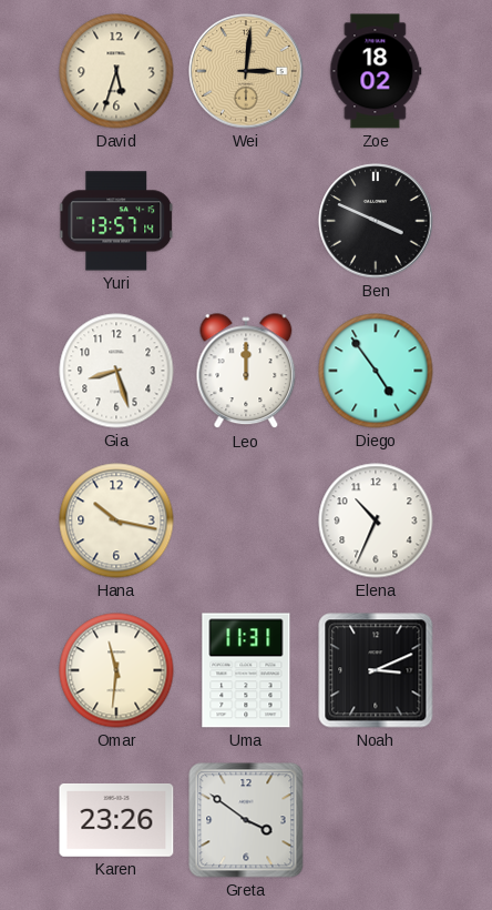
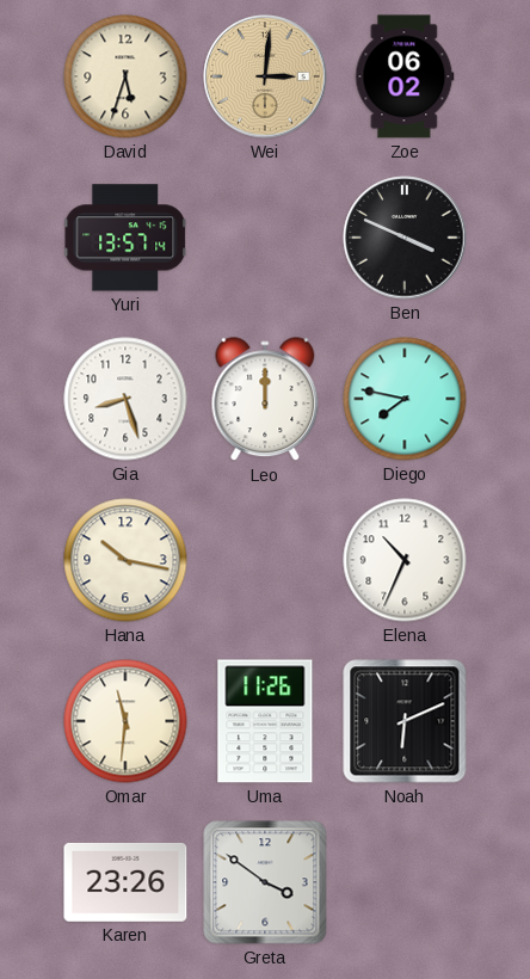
Zoe: 18:02 -> 06:02
Diego: 4:54 -> 7:47
Uma: 11:31 -> 11:26
Noah: 3:11 -> 6:11
